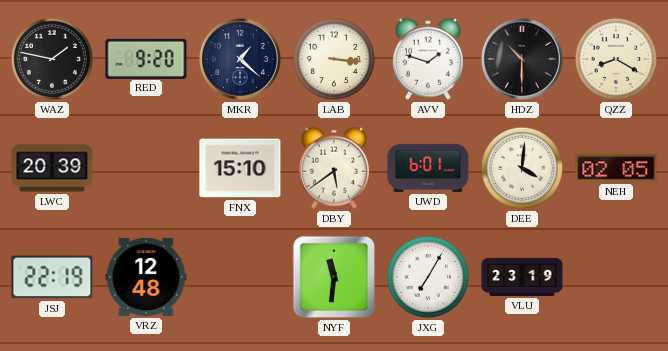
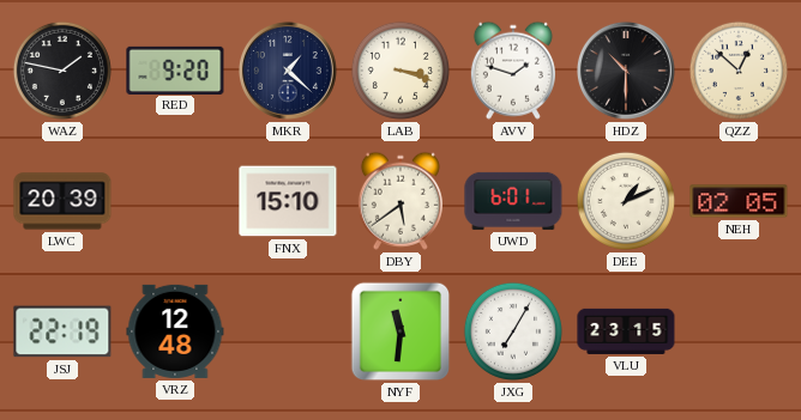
LAB: 3:16 -> 3:18
QZZ: 8:20 -> 12:52
DEE: 4:01 -> 1:11
VLU: 23:19 -> 23:15
